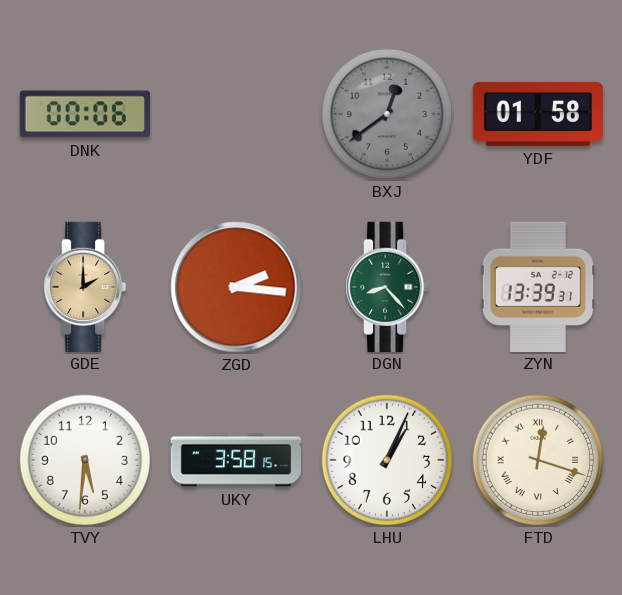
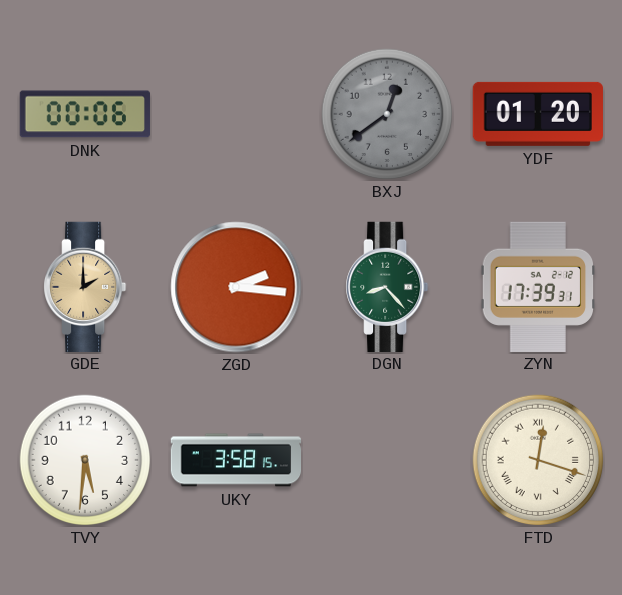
YDF: 01:58 -> 01:20
ZYN: 13:39 -> 17:39
LHU: 1:04 -> none
